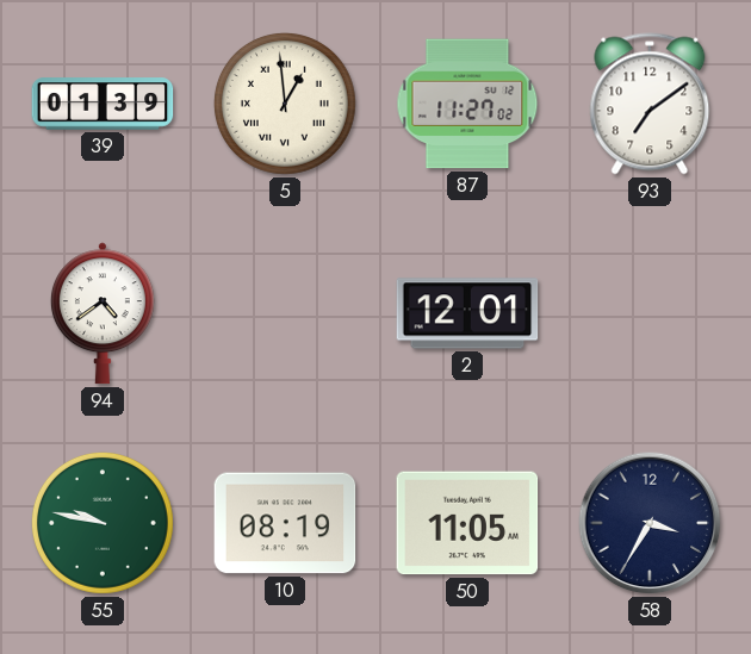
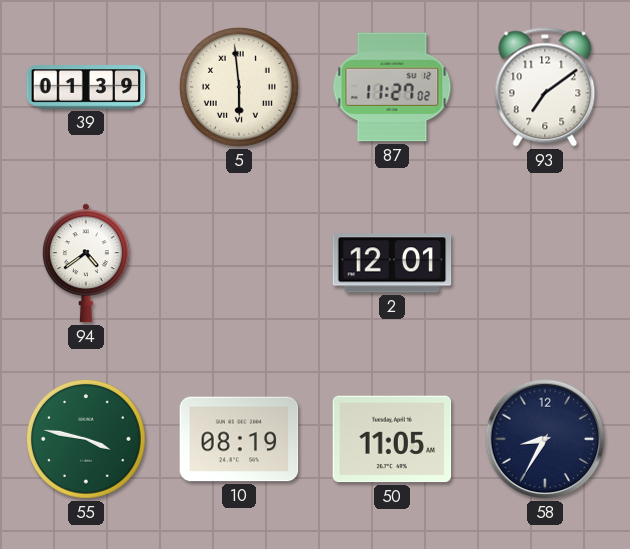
5: 12:59 -> 5:59
55: 9:47 -> 3:47
58: 3:35 -> 8:35
